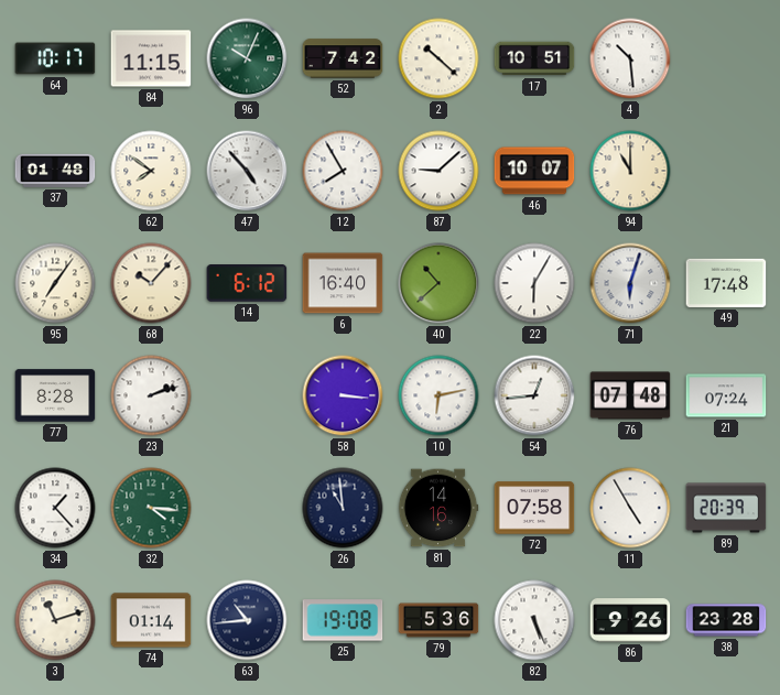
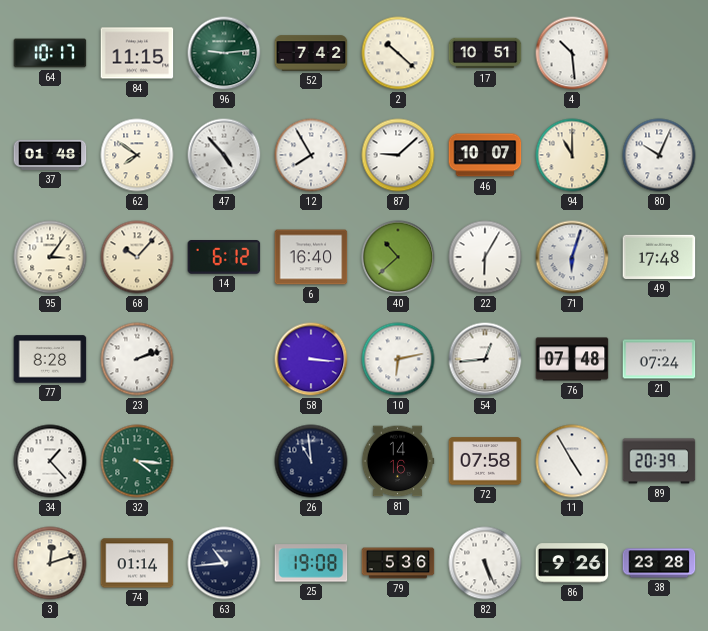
96: 10:04 -> 9:14
80: none -> 10:04
95: 7:06 -> 3:06
3: 11:12 -> 12:12
